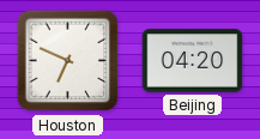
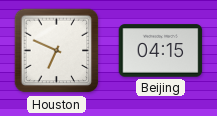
Beijing: 04:20 -> 04:15
